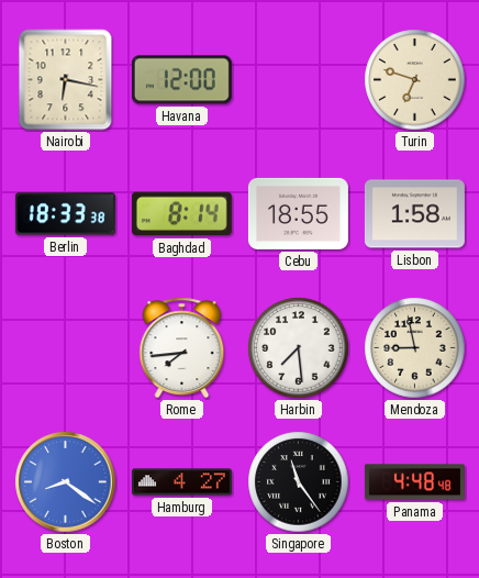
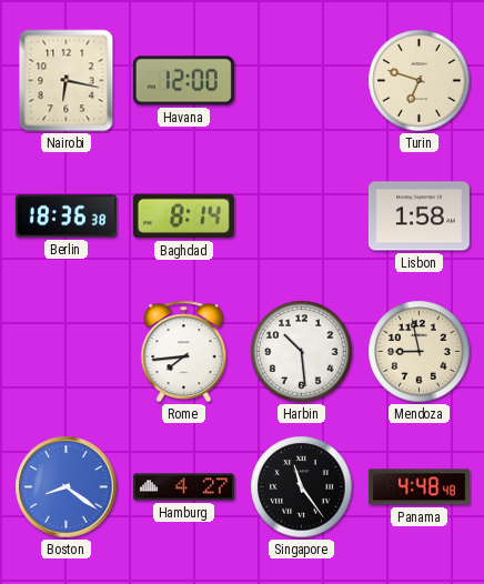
Berlin: 18:33 -> 18:36
Cebu: 18:55 -> none
Harbin: 7:29 -> 10:29
